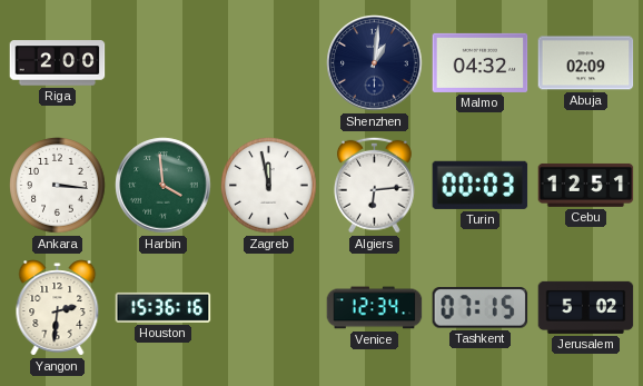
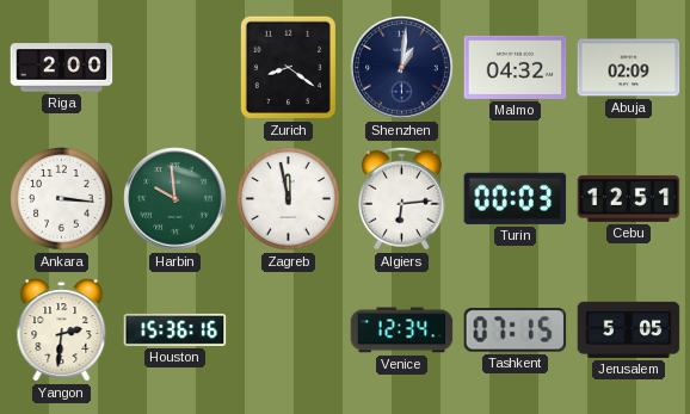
Zurich: none -> 8:21
Harbin: 3:59 -> 9:59
Jerusalem: 5:02 -> 5:05
